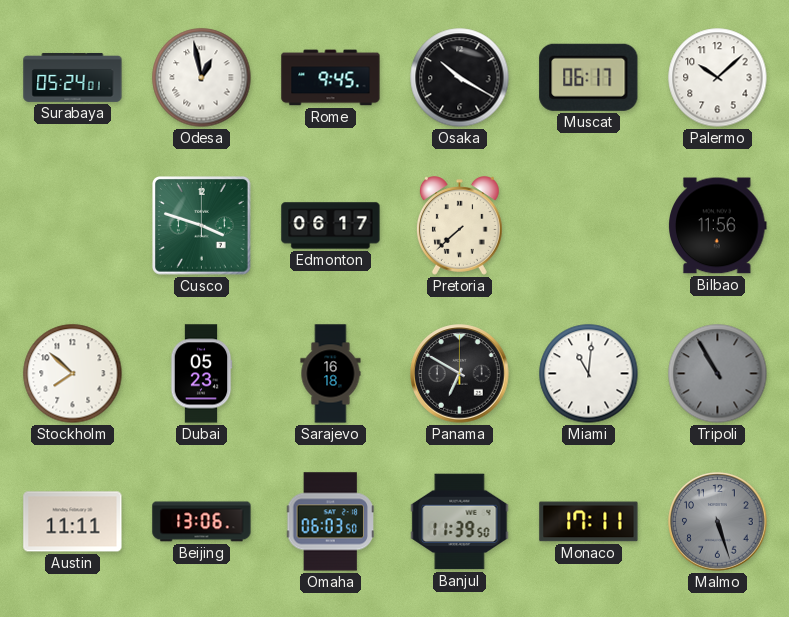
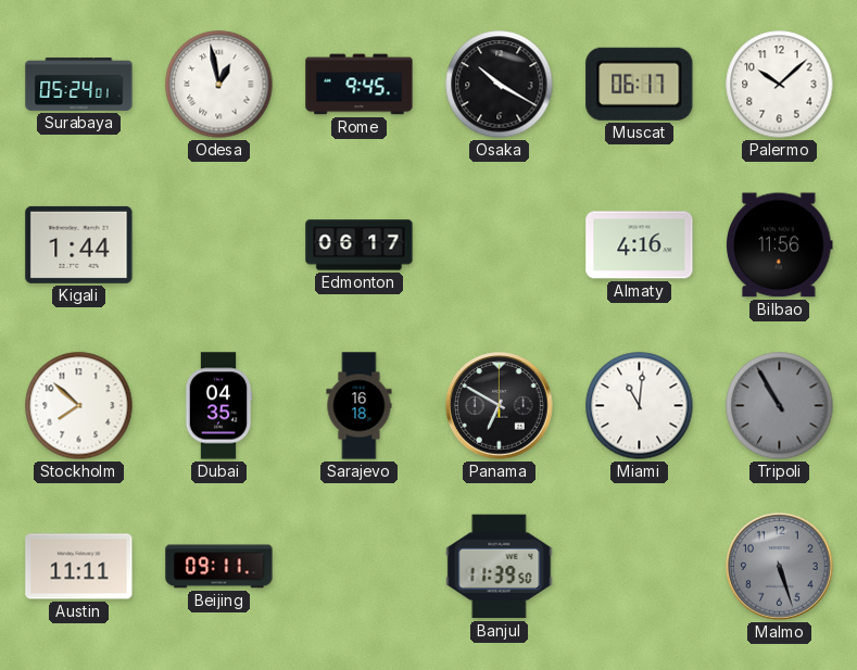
Kigali: none -> 1:44
Cusco: 3:48 -> none
Pretoria: 7:38 -> none
Almaty: none -> 4:16
Dubai: 05:23 -> 04:35
Beijing: 13:06 -> 09:11
Omaha: 06:03 -> none
Monaco: 17:11 -> none
